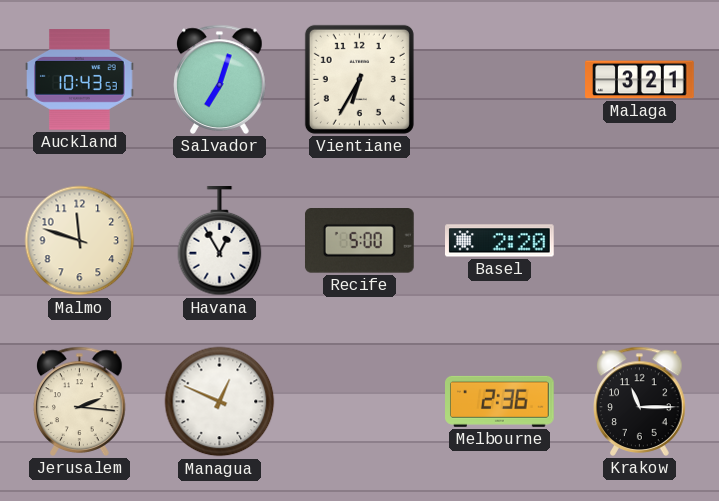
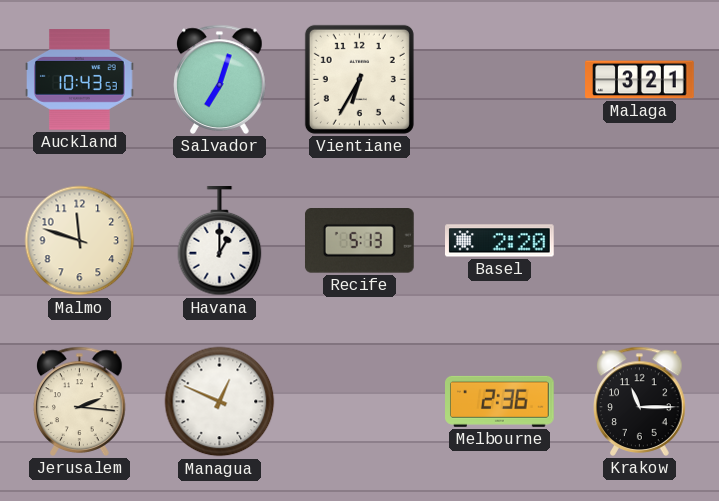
Havana: 12:55 -> 1:00
Recife: 5:00 -> 5:13
